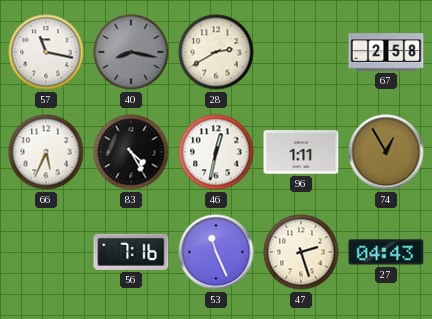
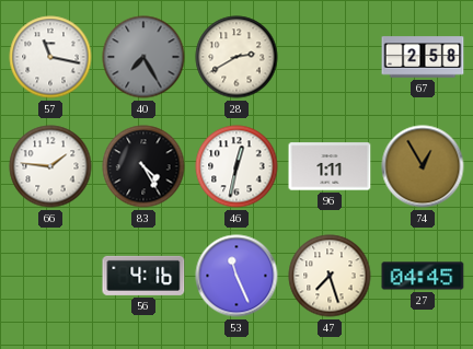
40: 8:17 -> 7:25
66: 5:34 -> 1:46
56: 7:16 -> 4:16
47: 2:27 -> 7:27
27: 04:43 -> 04:45
